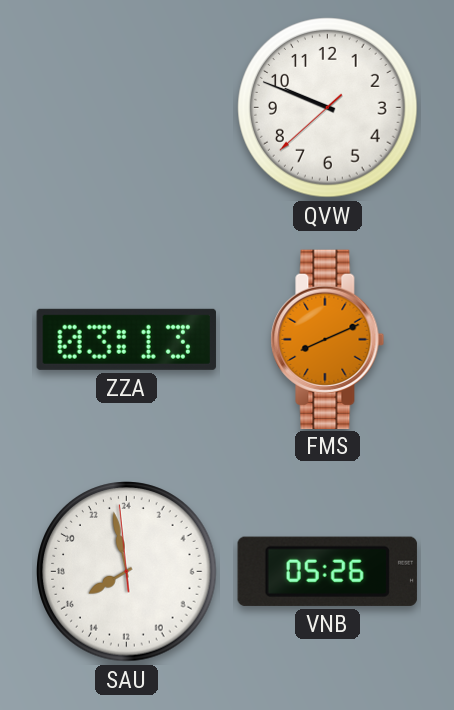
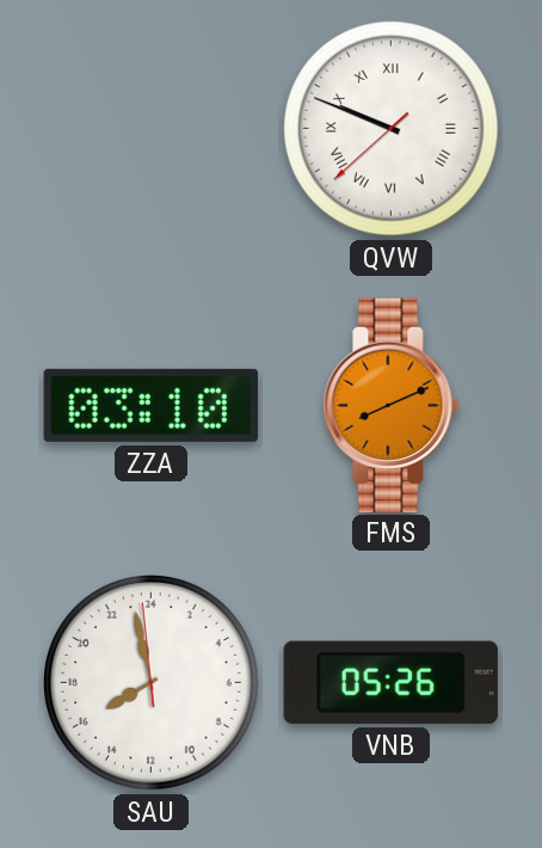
QVW numerals: Arabic -> Roman
ZZA: 03:13 -> 03:10
